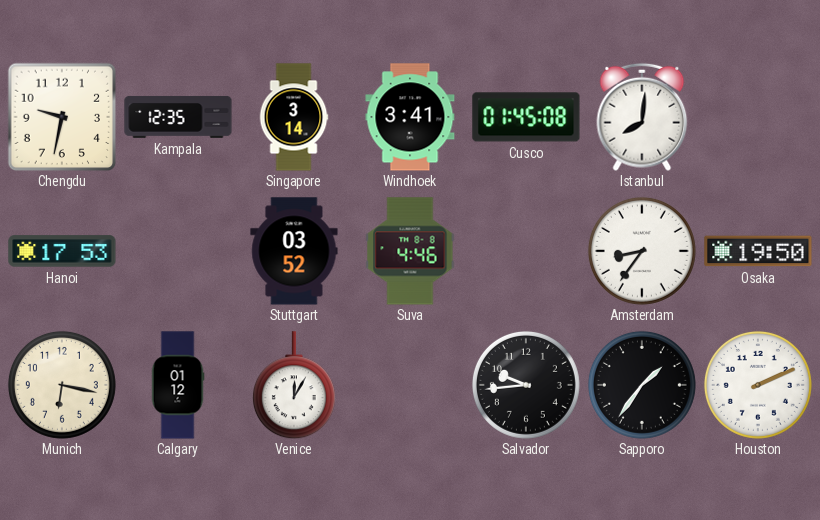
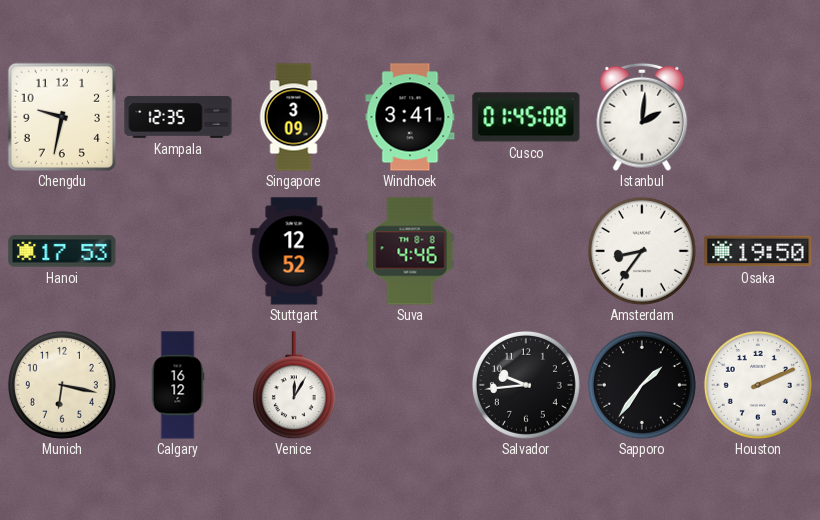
Singapore: 3:14 -> 3:09
Istanbul: 8:01 -> 2:01
Stuttgart: 03:52 -> 12:52
Calgary: 01:12 -> 16:12
